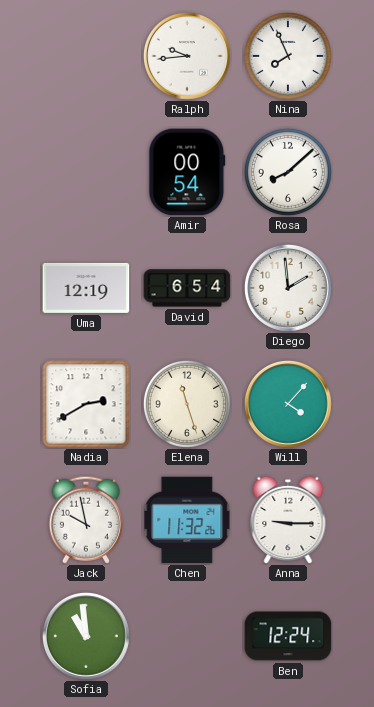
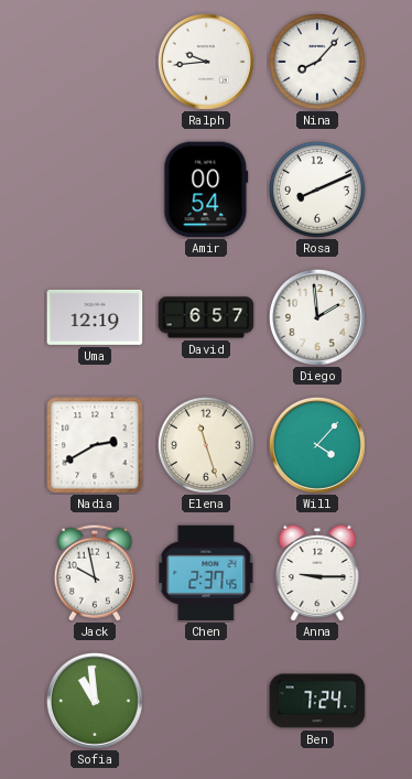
Nina: 7:56 -> 8:07
Rosa: 8:08 -> 8:11
David: 6:54 -> 6:57
Chen: 11:32 -> 2:37
Ben: 12:24 -> 7:24
